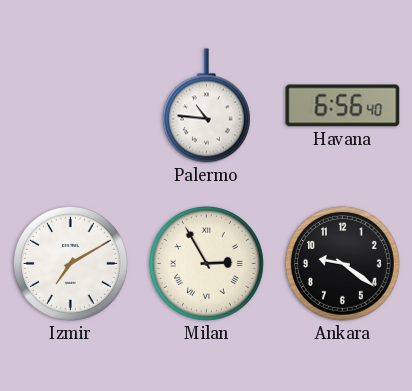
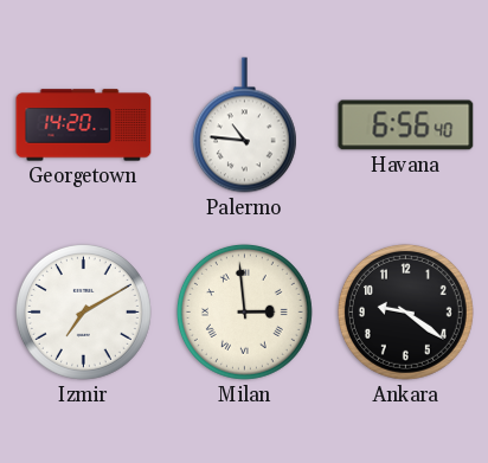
Georgetown: none -> 14:20
Milan: 2:55 -> 2:59
